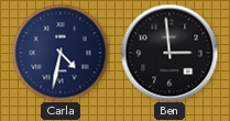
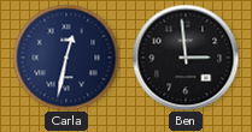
Carla: 4:32 -> 12:32
